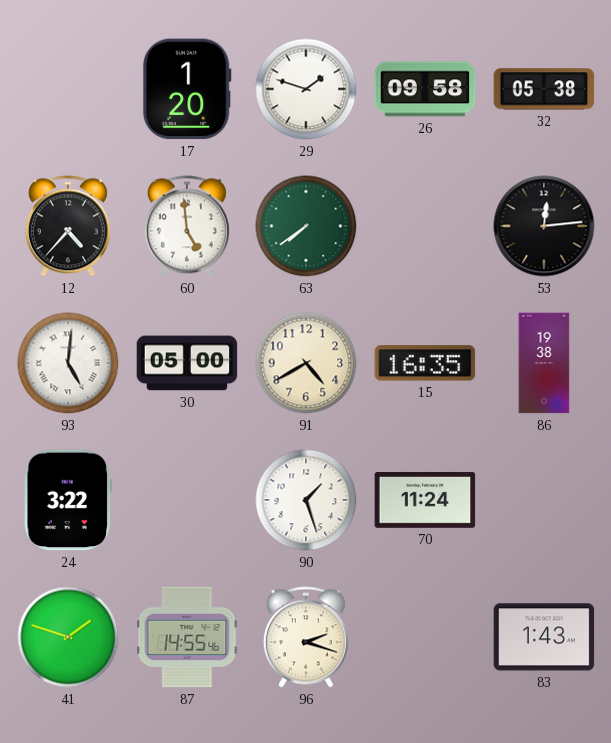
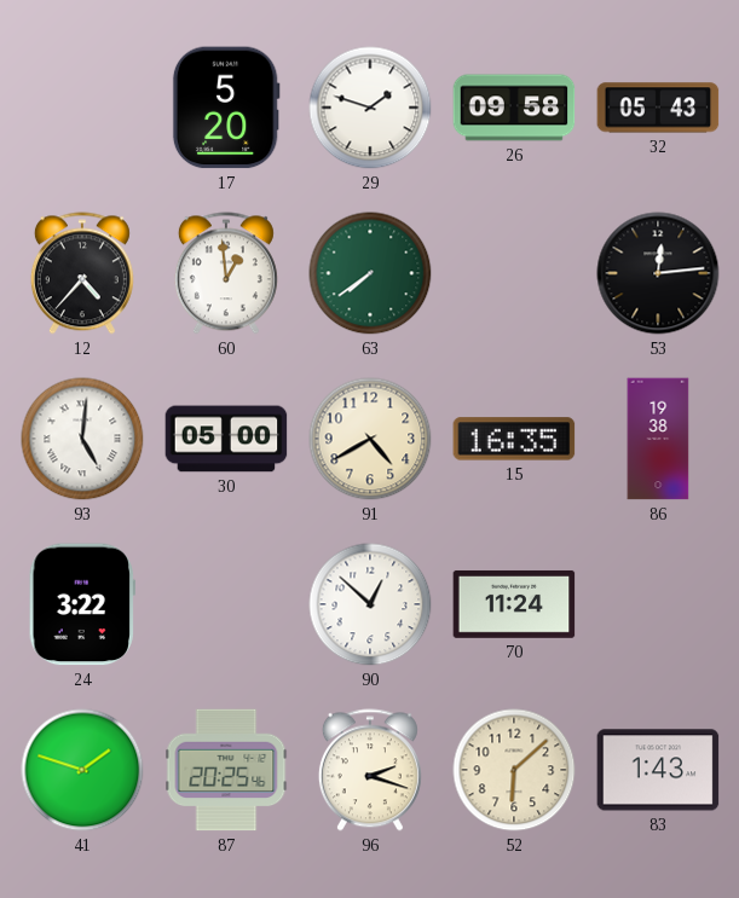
17: 1:20 -> 5:20
32: 05:38 -> 05:43
60: 4:59 -> 12:59
90: 1:27 -> 12:52
87: 14:55 -> 20:25
52: none -> 6:08
